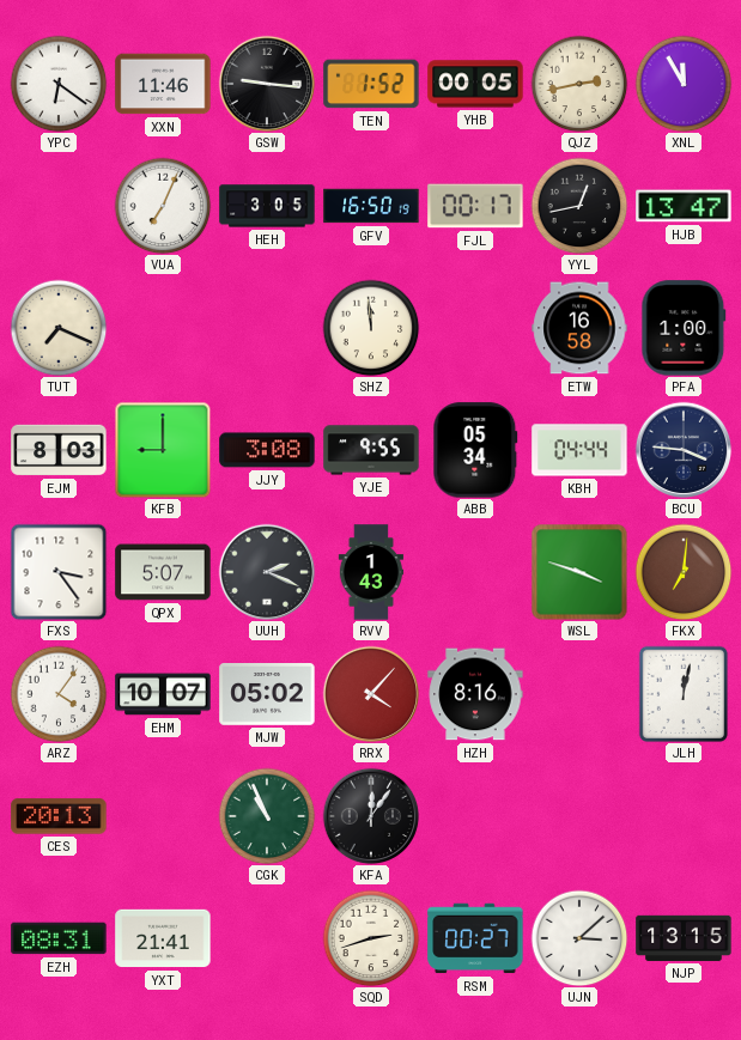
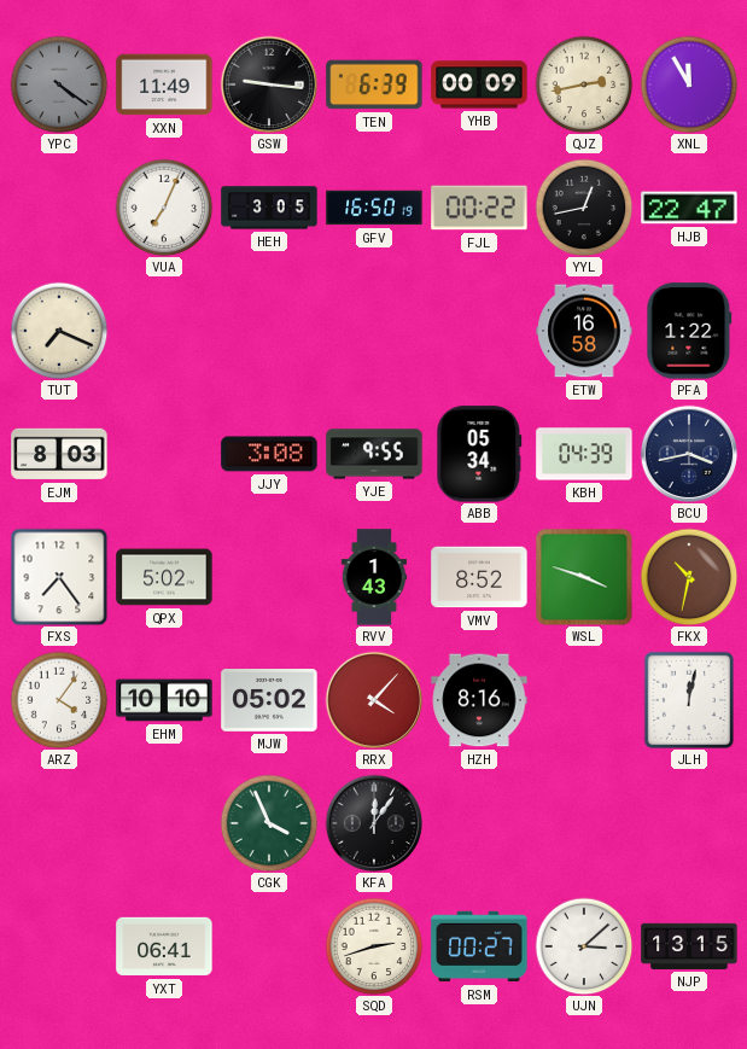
YPC: 6:21 -> 4:21
YPC dial: white -> grey
XXN: 11:46 -> 11:49
TEN: 1:52 -> 6:39
YHB: 00:05 -> 00:09
FJL: 00:17 -> 00:22
HJB: 13:47 -> 22:47
SHZ: 11:59 -> none
PFA: 1:00 -> 1:22
KFB: 9:00 -> none
KBH: 04:44 -> 04:39
BCU: 3:46 -> 3:43
FXS: 3:24 -> 7:24
QPX: 5:07 -> 5:02
UUH: 2:19 -> none
VMV: none -> 8:52
FKX: 7:01 -> 10:32
EHM: 10:07 -> 10:10
CES: 20:13 -> none
CGK: 10:56 -> 3:56
EZH: 08:31 -> none
YXT: 21:41 -> 06:41
